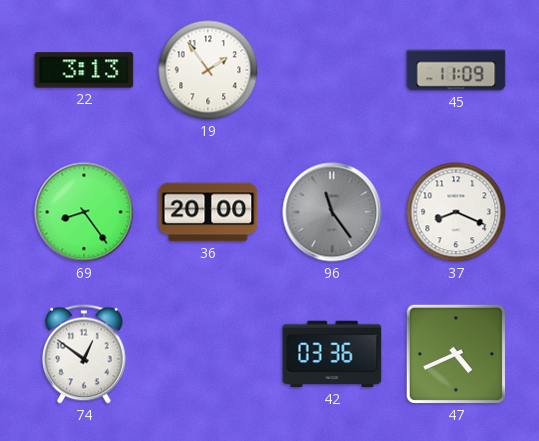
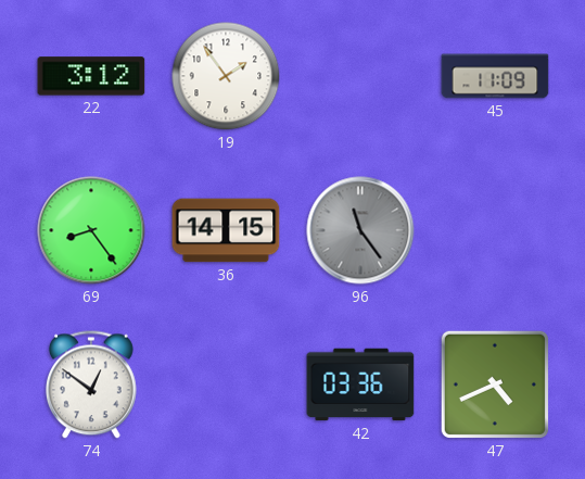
22: 3:13 -> 3:12
36: 20:00 -> 14:15
37: 8:19 -> none
